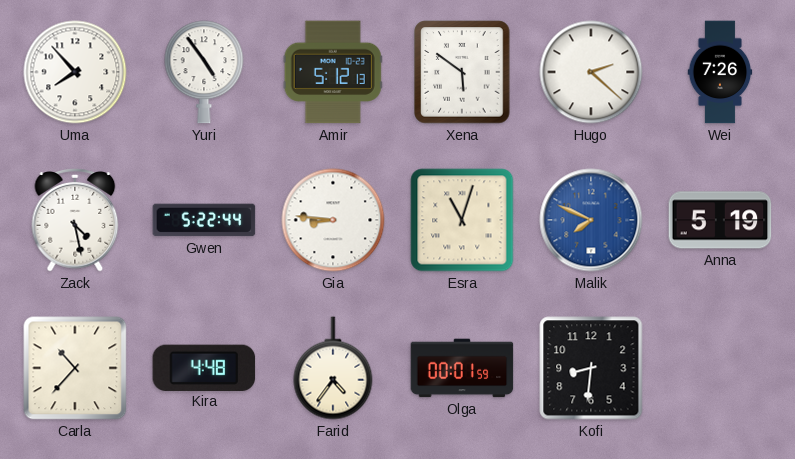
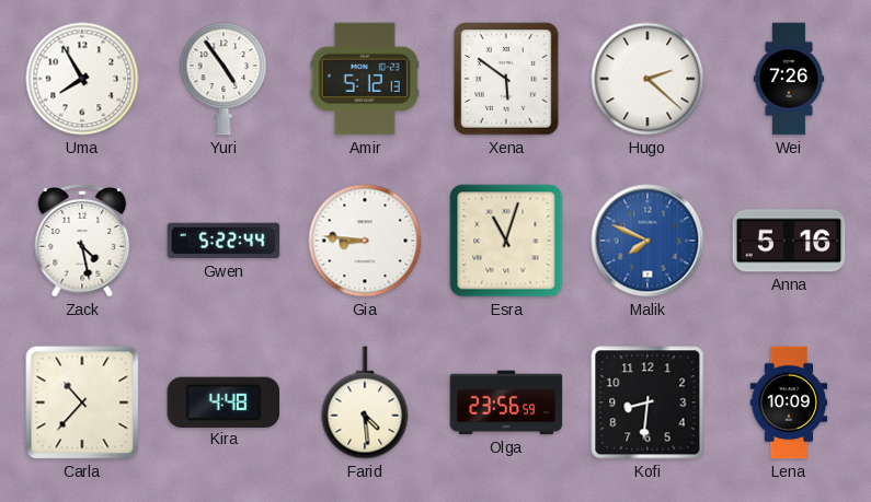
Uma: 7:53 -> 7:55
Anna: 5:19 -> 5:16
Farid: 4:36 -> 4:29
Olga: 00:01 -> 23:56
Lena: none -> 10:09
